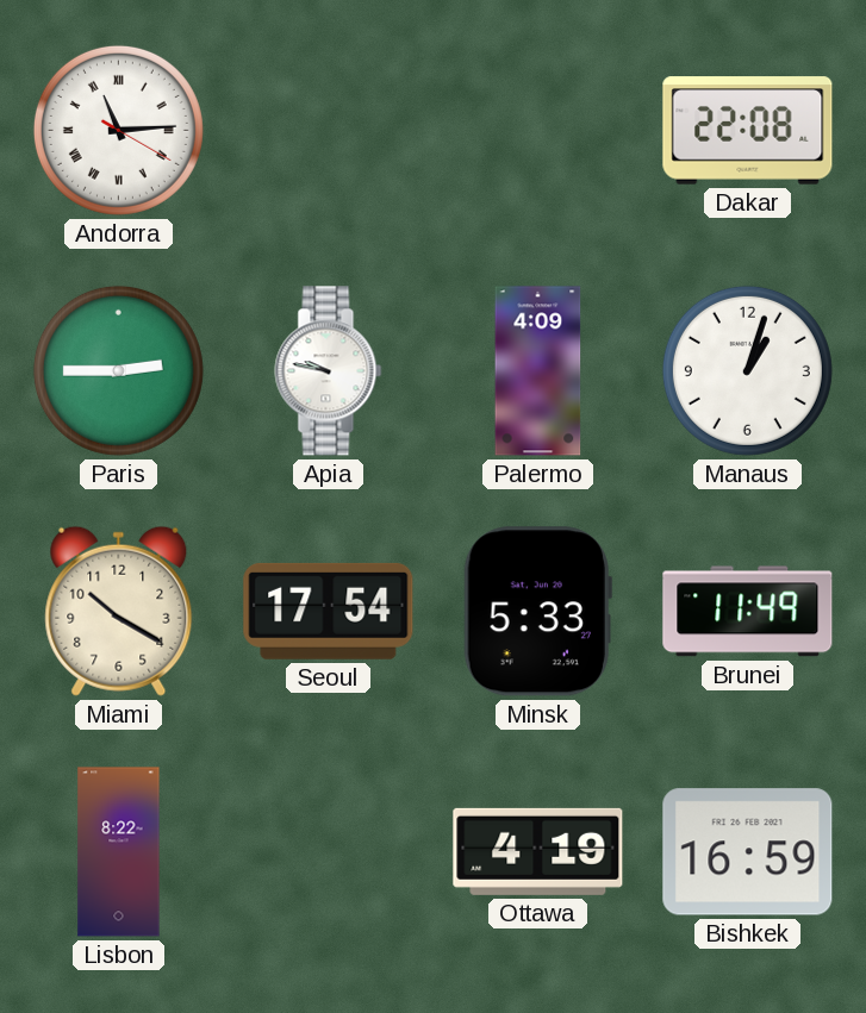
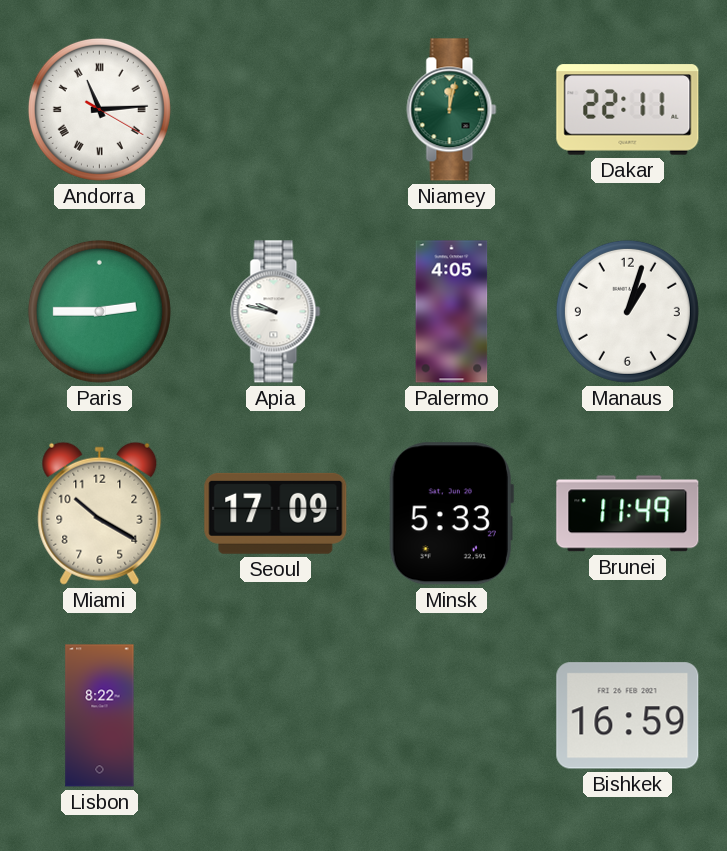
Niamey: none -> 12:02
Dakar: 22:08 -> 22:11
Palermo: 4:09 -> 4:05
Seoul: 17:54 -> 17:09
Ottawa: 4:19 -> none
